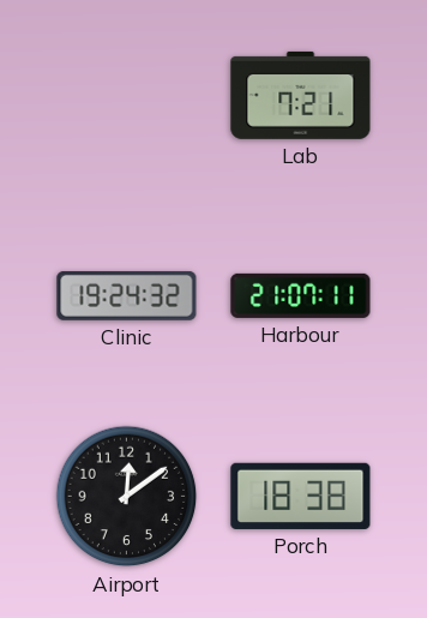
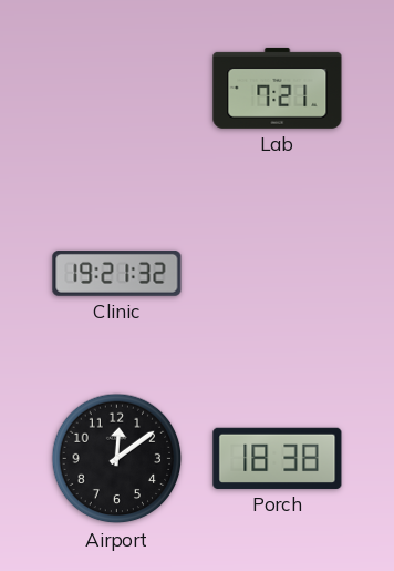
Clinic: 19:24 -> 19:21
Harbour: 21:07 -> none
